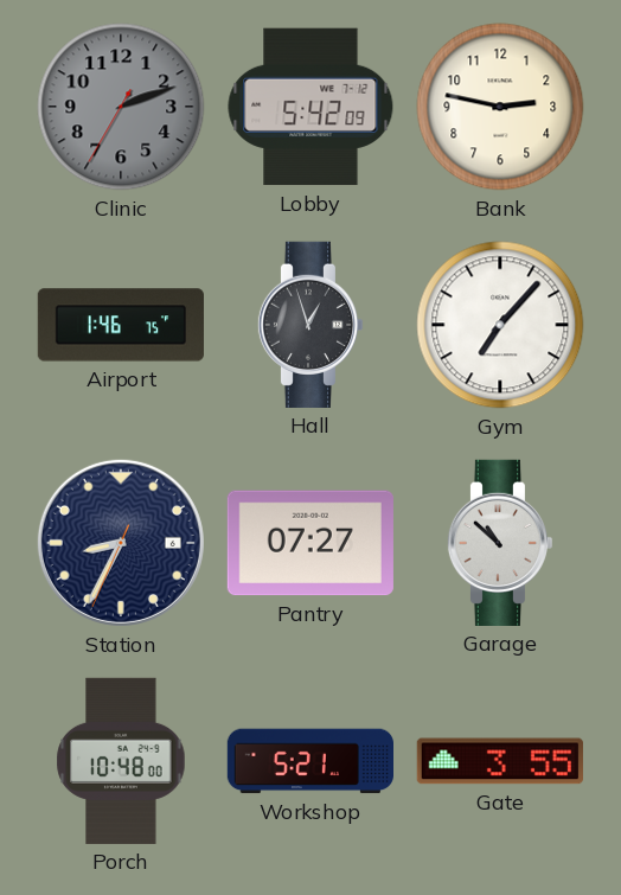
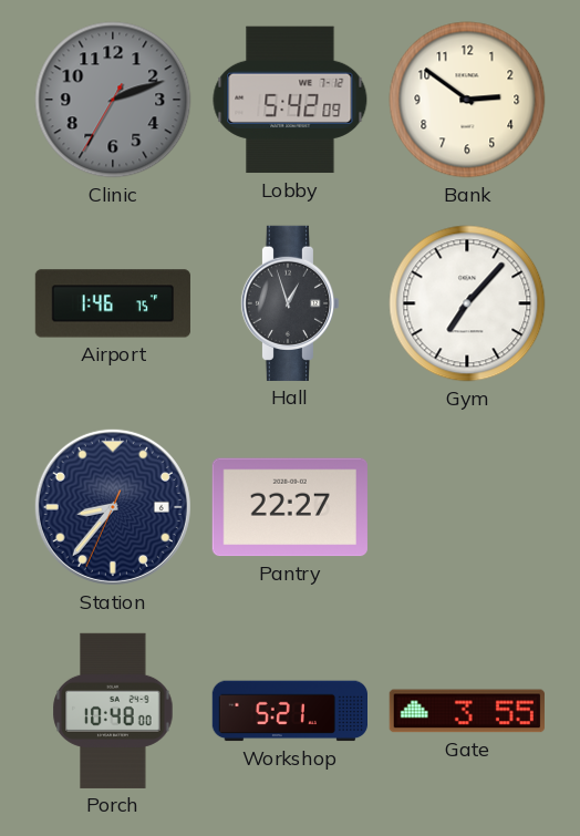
Bank: 2:47 -> 2:51
Station: 8:34 -> 8:36
Pantry: 07:27 -> 22:27
Garage: 10:52 -> none
